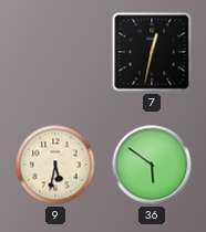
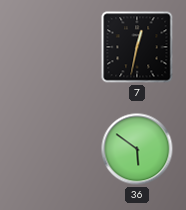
9: 5:32 -> none
